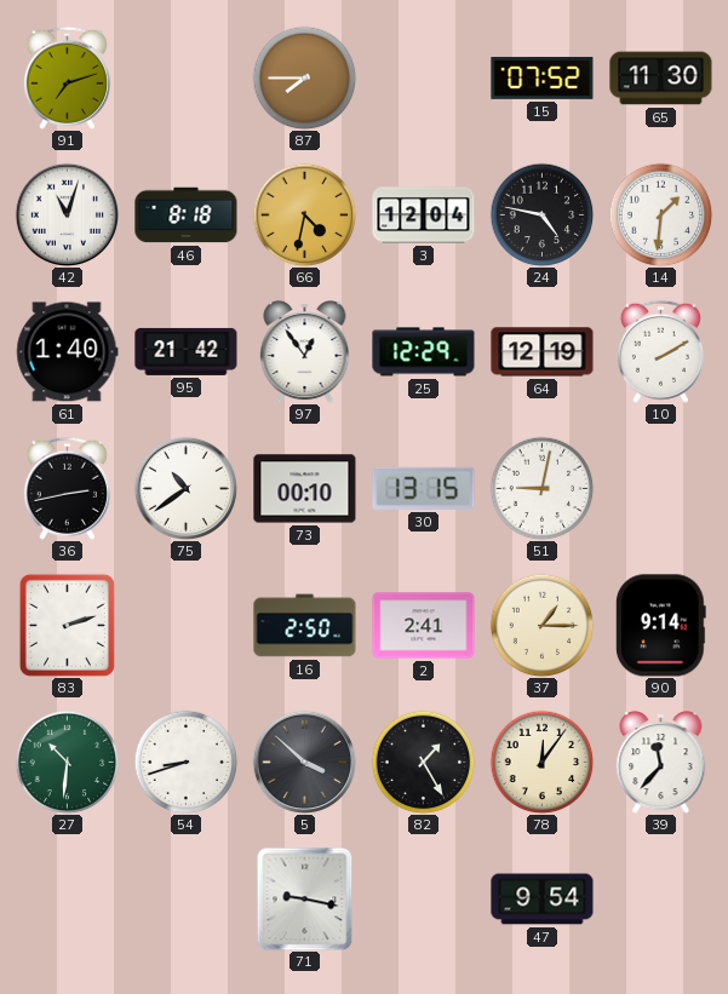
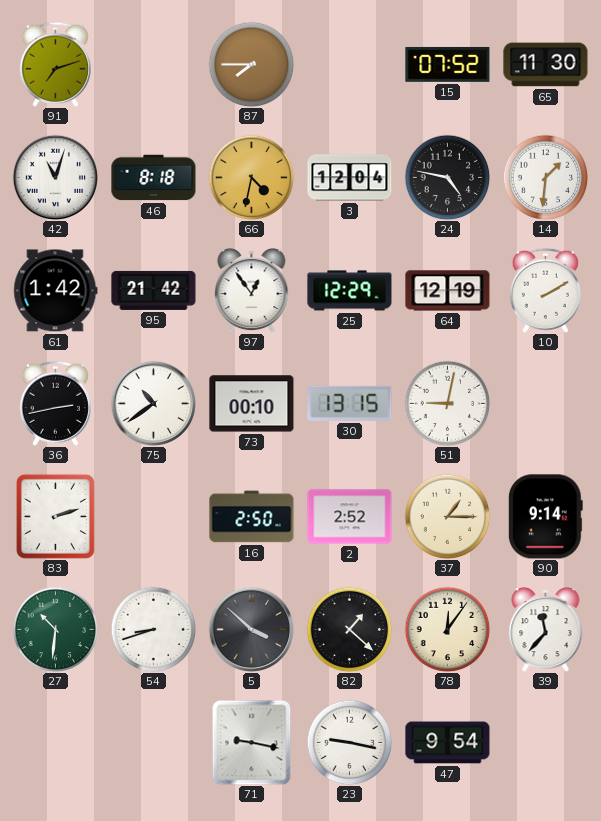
61: 1:40 -> 1:42
2: 2:41 -> 2:52
82: 1:25 -> 1:22
23: none -> 9:17
